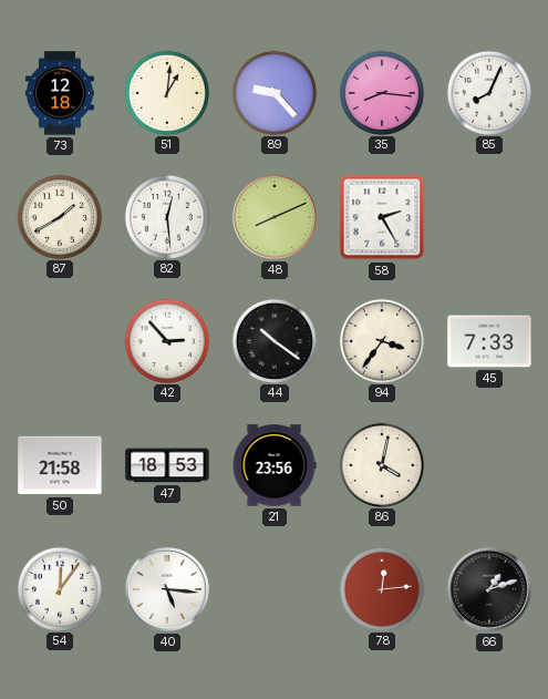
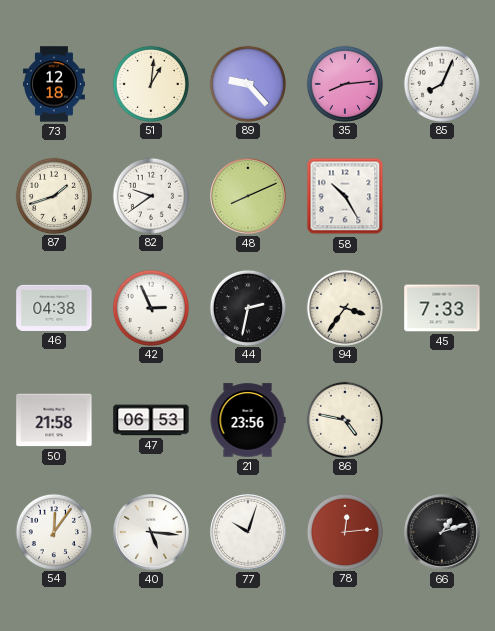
35: 8:16 -> 8:14
87: 1:40 -> 1:42
82: 12:29 -> 9:39
58: 2:25 -> 10:25
46: none -> 04:38
42: 2:53 -> 2:56
44: 10:21 -> 2:32
47: 18:53 -> 06:53
86: 4:02 -> 4:47
77: none -> 10:03
